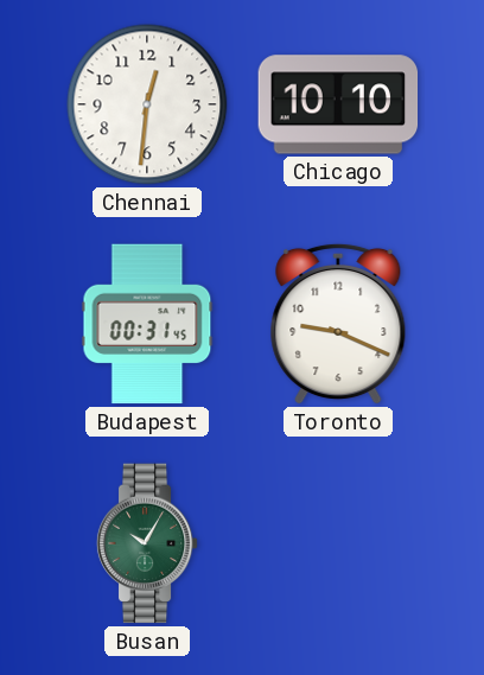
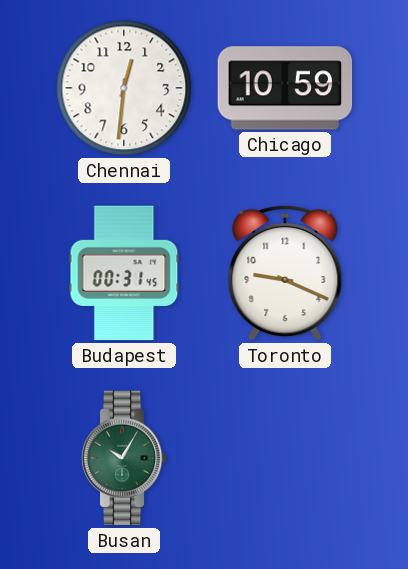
Chicago: 10:10 -> 10:59
